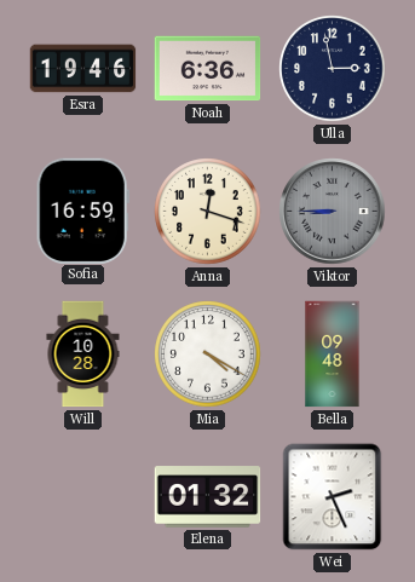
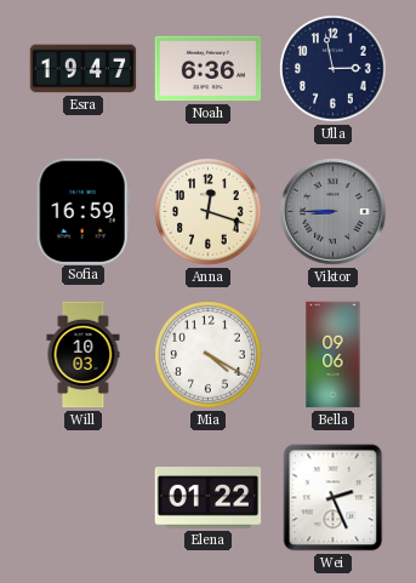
Esra: 19:46 -> 19:47
Will: 10:28 -> 10:03
Bella: 09:48 -> 09:06
Elena: 01:32 -> 01:22
